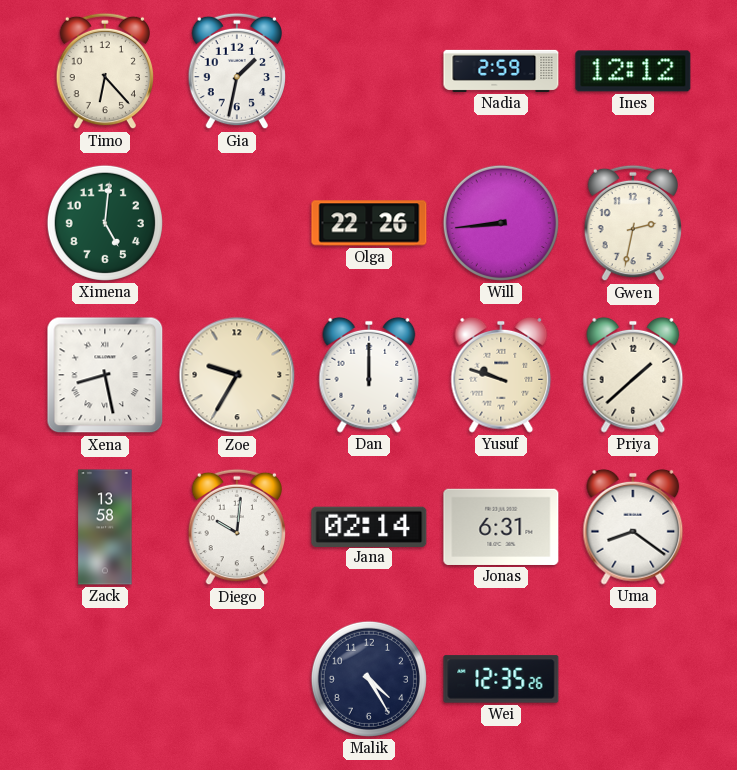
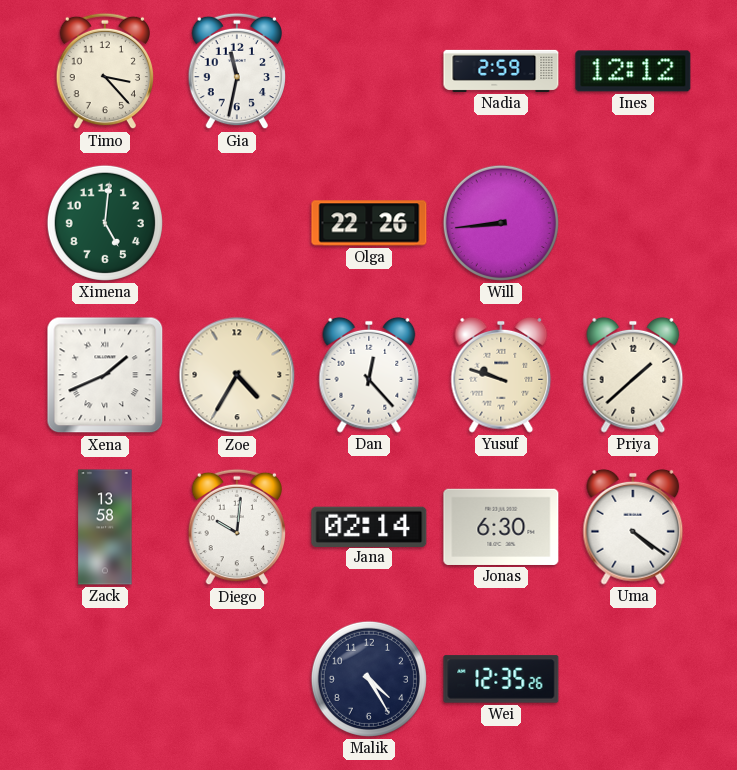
Timo: 6:23 -> 3:23
Gia: 1:32 -> 11:32
Gwen: 2:32 -> none
Xena: 8:28 -> 1:41
Zoe: 9:35 -> 4:35
Dan: 12:00 -> 12:23
Jonas: 6:31 -> 6:30
Uma: 8:21 -> 4:21
